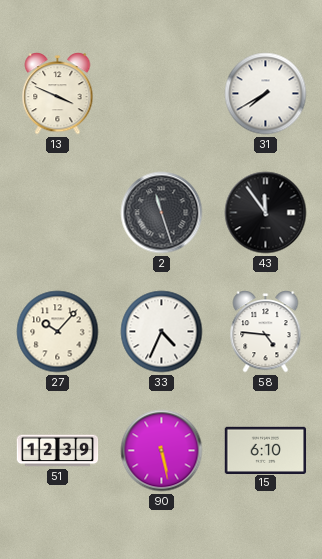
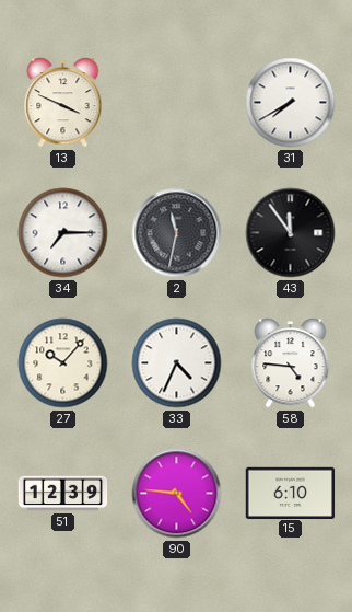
34: none -> 7:15
2: 11:27 -> 11:32
90: 5:28 -> 4:46
